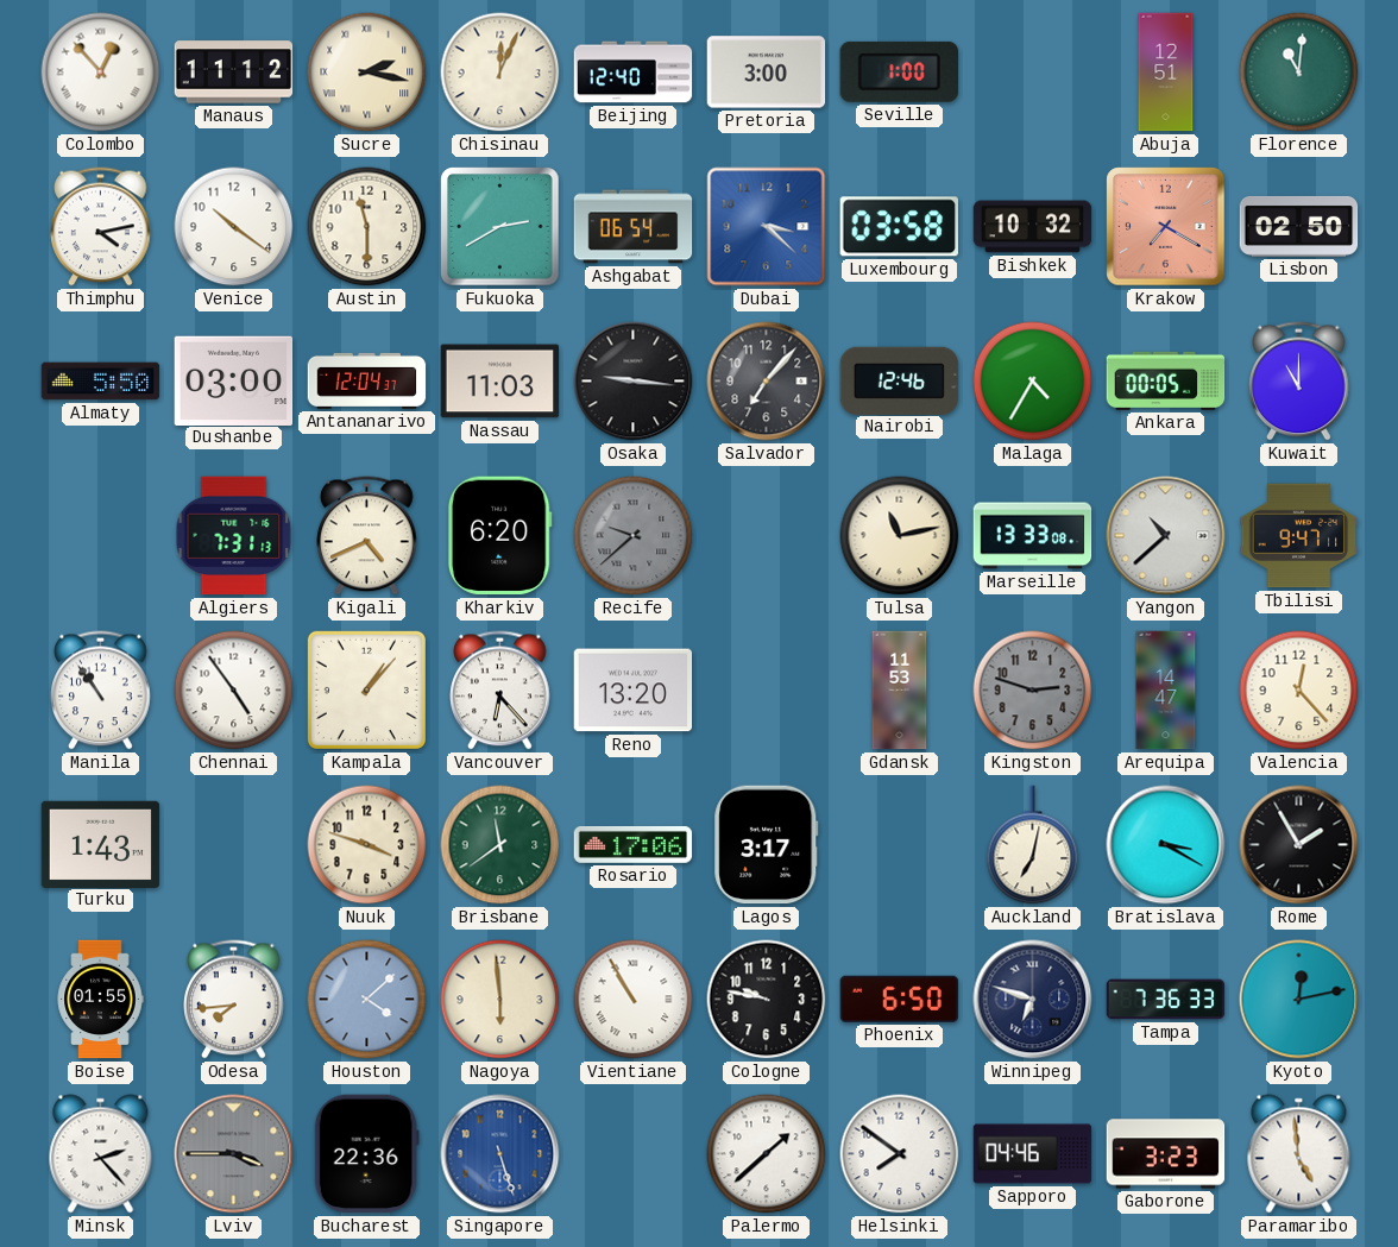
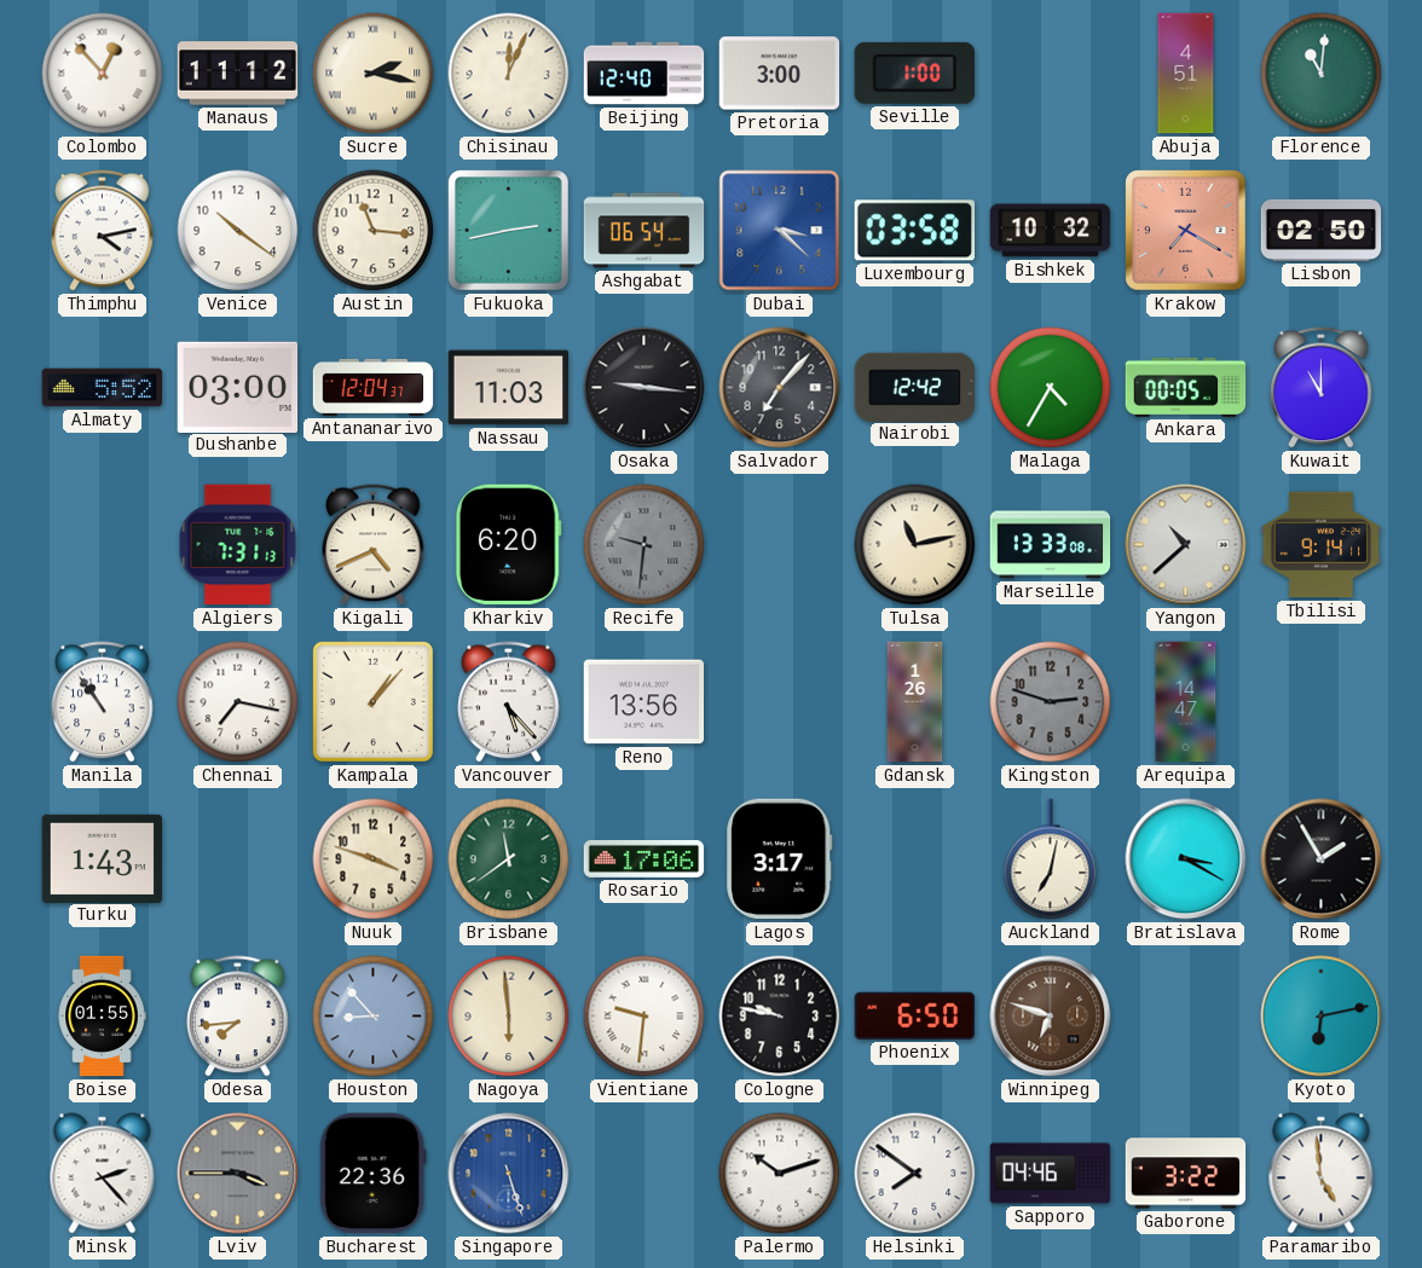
Abuja: 12:51 -> 4:51
Austin: 11:30 -> 11:16
Fukuoka: 2:40 -> 2:43
Almaty: 5:50 -> 5:52
Nairobi: 12:46 -> 12:42
Recife: 9:38 -> 9:31
Tbilisi: 9:47 -> 9:14
Chennai: 4:54 -> 7:17
Vancouver: 6:23 -> 5:23
Reno: 13:20 -> 13:56
Gdansk: 11:53 -> 1:26
Valencia: 12:23 -> none
Houston: 4:08 -> 8:53
Vientiane: 10:55 -> 9:31
Winnipeg dial: navy -> brown
Tampa: 7:36 -> none
Kyoto: 12:13 -> 6:13
Palermo: 1:38 -> 10:12
Gaborone: 3:23 -> 3:22
